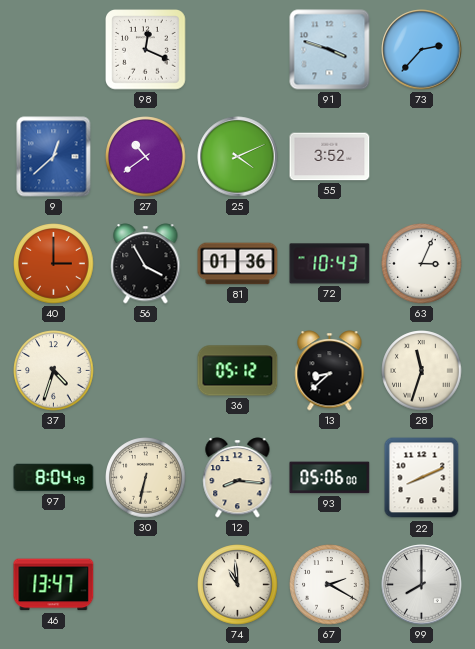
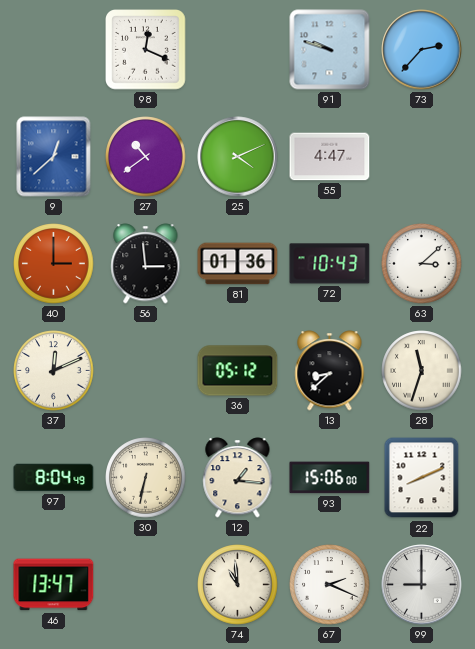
91: 3:48 -> 9:48
55: 3:52 -> 4:47
56: 3:55 -> 2:59
63: 3:04 -> 3:08
37: 4:33 -> 12:11
12: 8:16 -> 1:16
93: 05:06 -> 15:06
67: 2:20 -> 2:19
99: 8:00 -> 9:00
